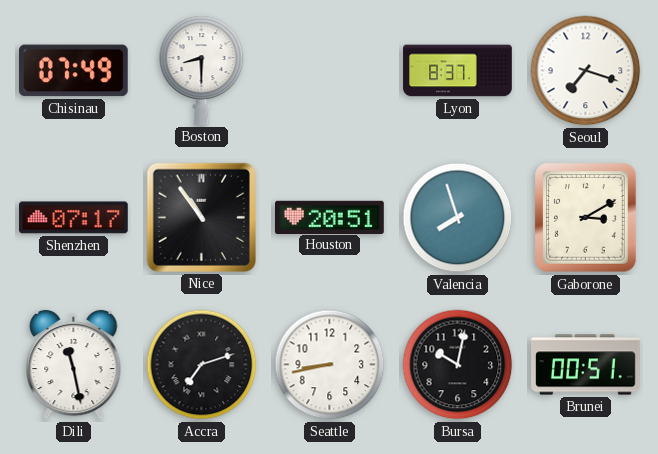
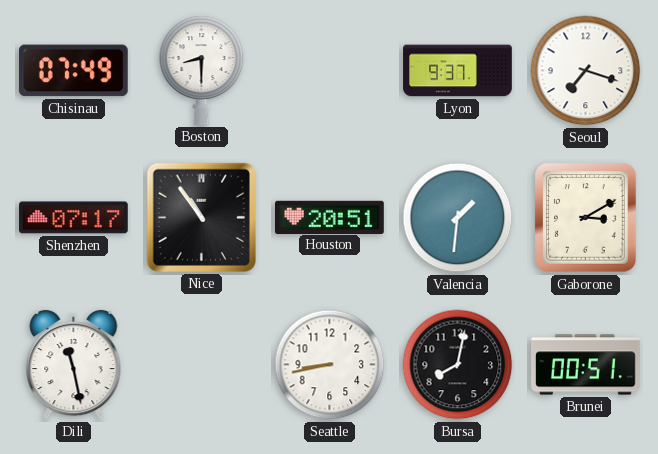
Lyon: 8:37 -> 9:37
Valencia: 7:57 -> 1:31
Accra: 7:12 -> none
Bursa: 10:02 -> 8:02
